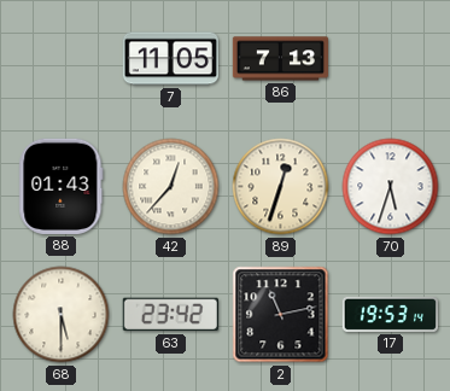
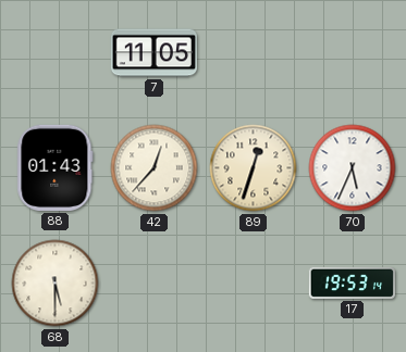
86: 7:13 -> none
70: 5:33 -> 5:34
63: 23:42 -> none
2: 11:13 -> none
